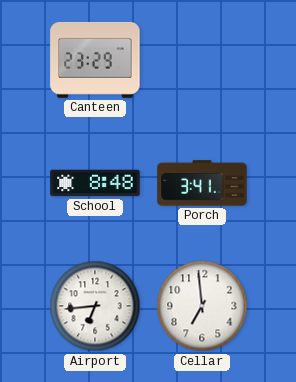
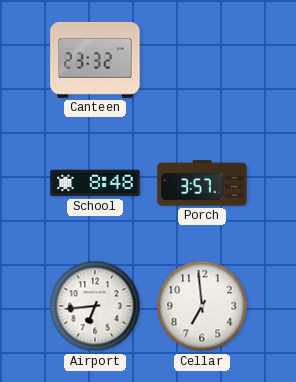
Canteen: 23:29 -> 23:32
Porch: 3:41 -> 3:57
